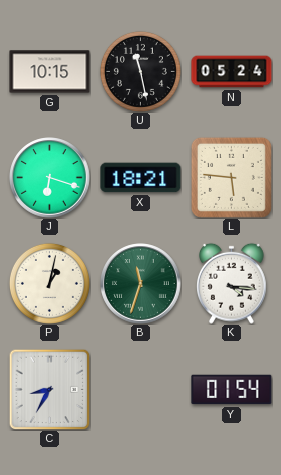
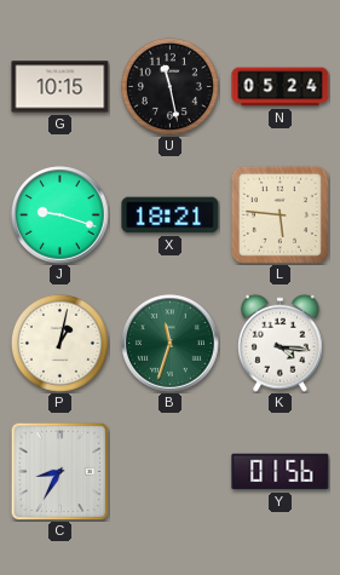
J: 6:18 -> 9:18
Y: 01:54 -> 01:56
